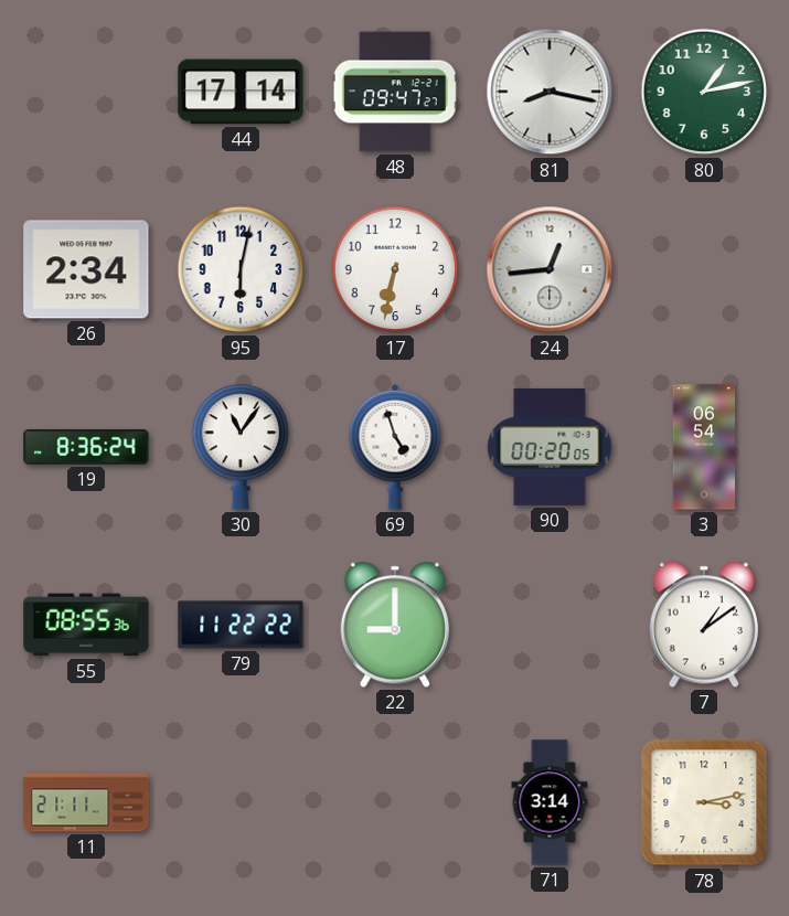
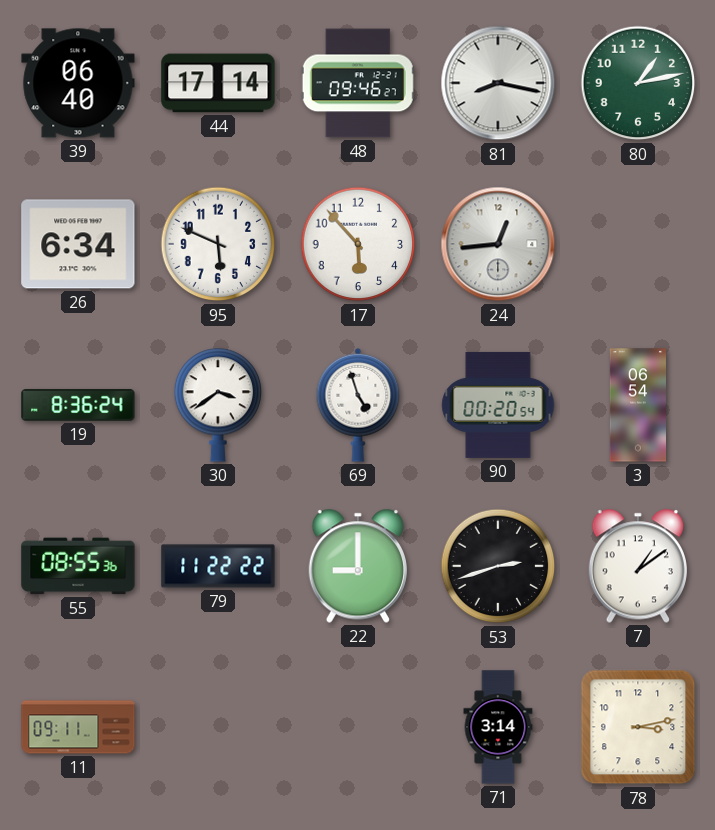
39: none -> 06:40
48: 09:47 -> 09:46
26: 2:34 -> 6:34
95: 6:02 -> 5:49
17: 6:32 -> 5:53
30: 11:06 -> 3:39
90: 00:20:05 -> 00:20:54
53: none -> 2:42
11: 21:11 -> 09:11
